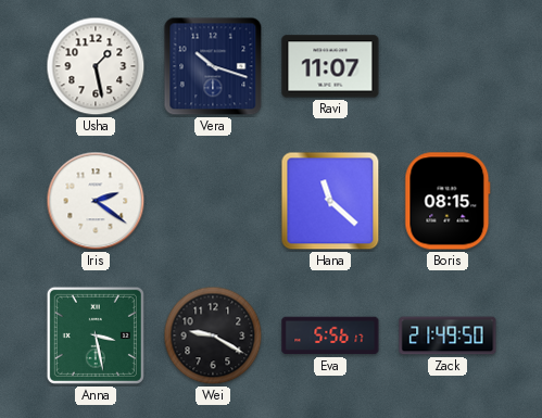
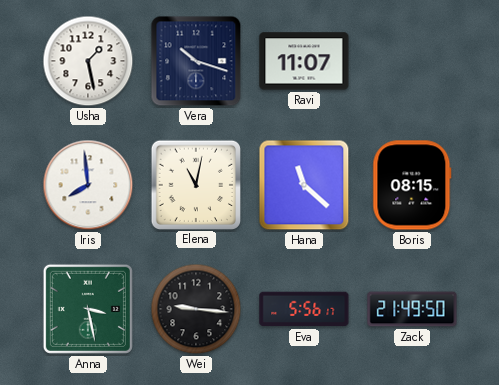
Iris: 2:21 -> 7:59
Elena: none -> 11:02
Wei: 9:20 -> 9:16
